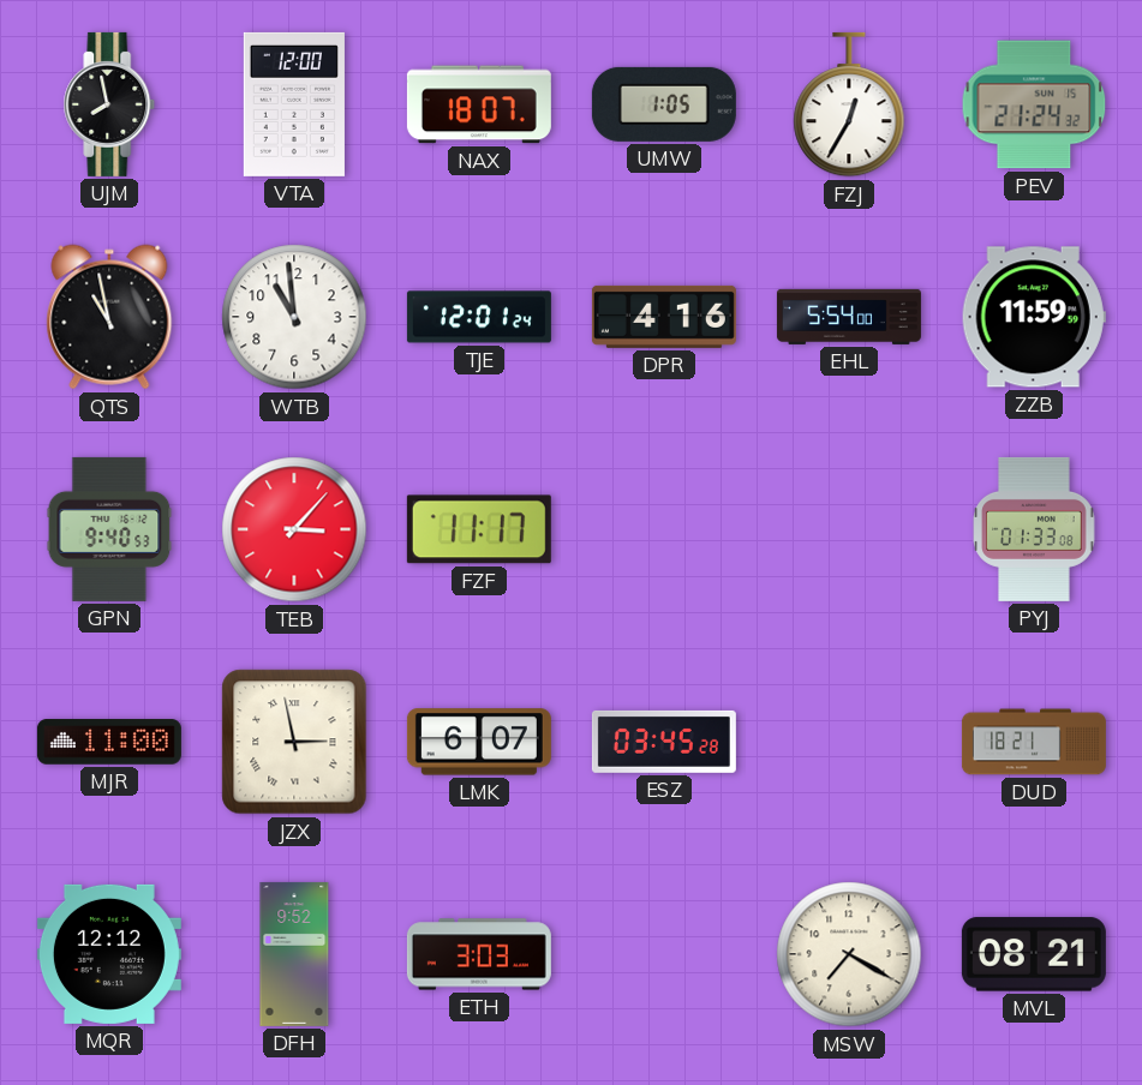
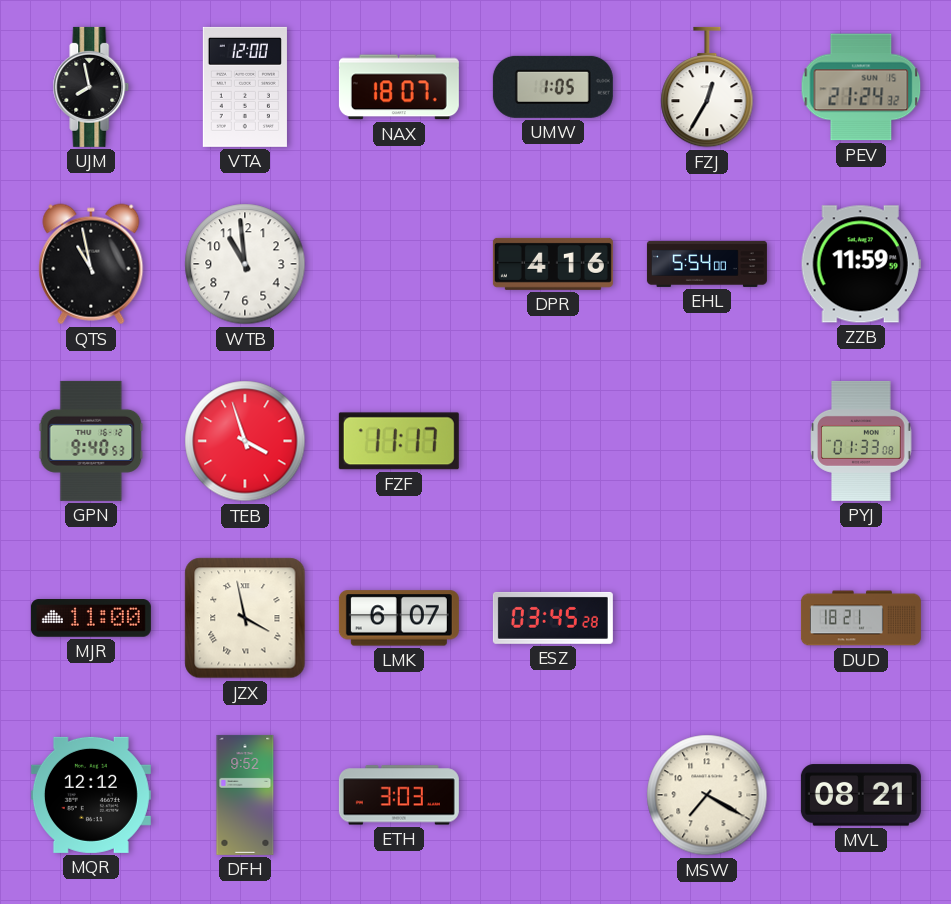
TJE: 12:01 -> none
TEB: 3:07 -> 3:57
JZX: 2:58 -> 3:58
